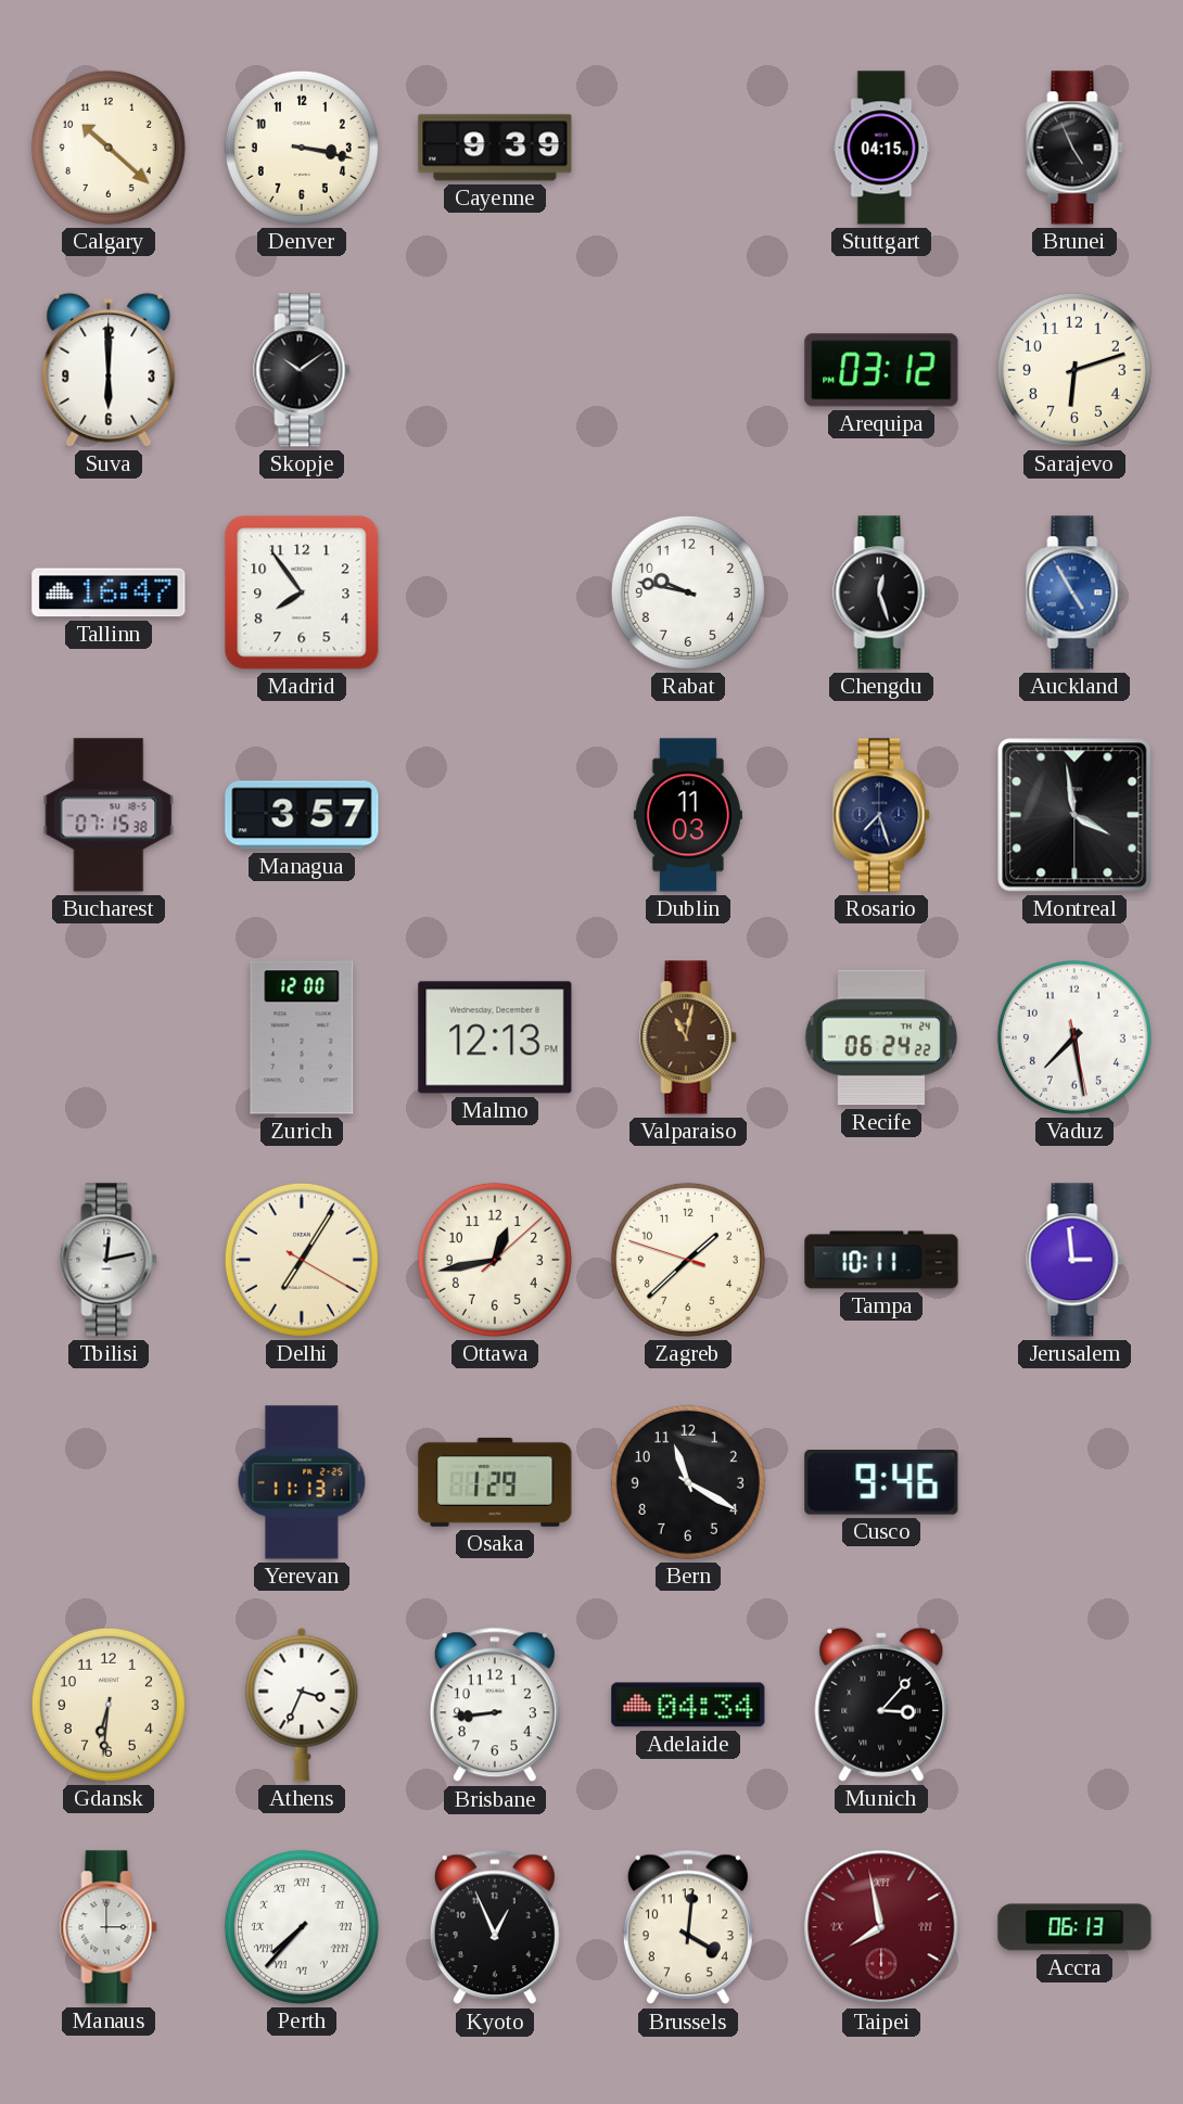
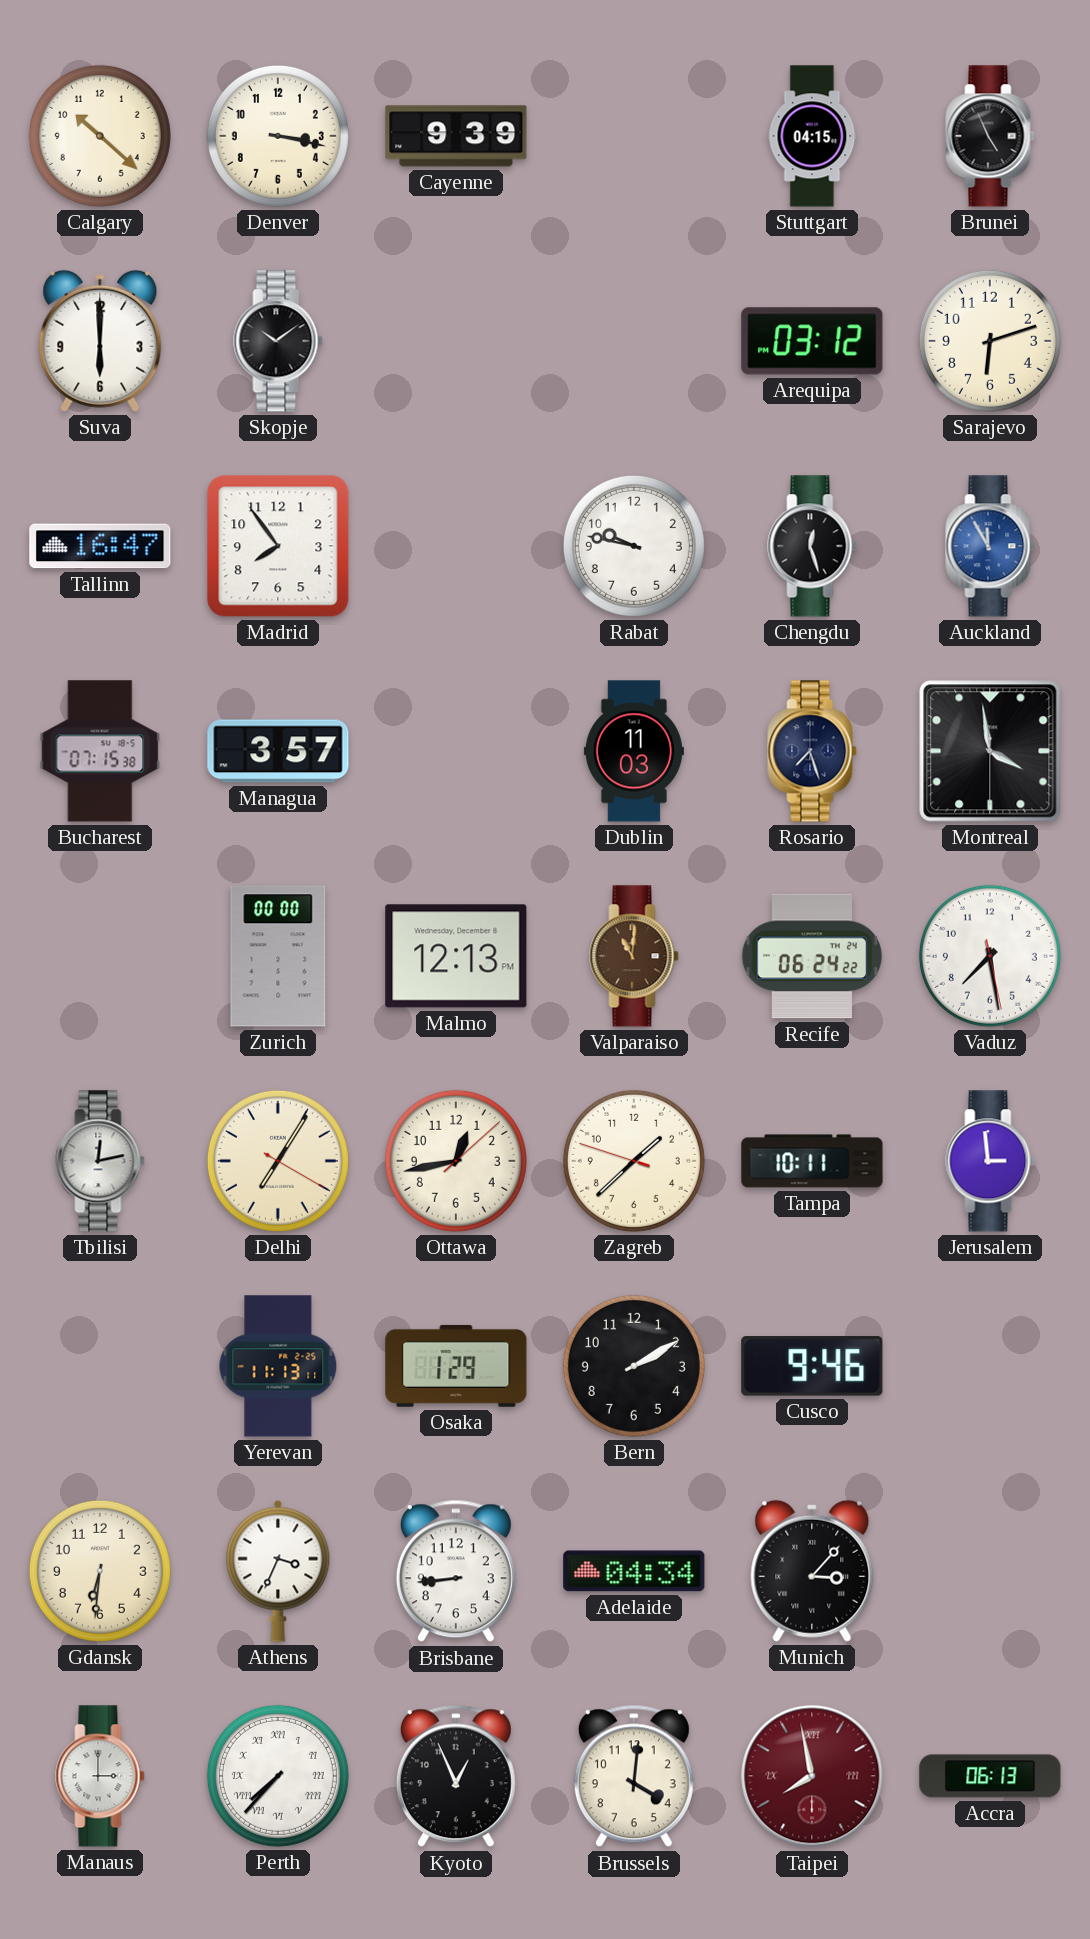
Auckland: 4:55 -> 11:55
Zurich: 12:00 -> 00:00
Valparaiso: 11:02 -> 11:01
Bern: 11:20 -> 2:10
